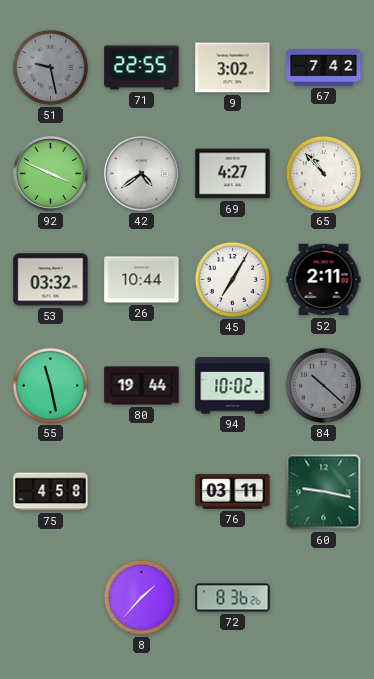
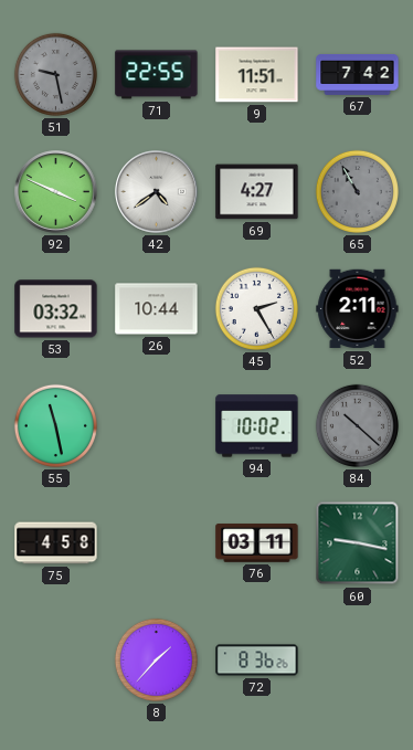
9: 3:02 -> 11:51
65: 10:53 -> 10:55
65 dial: white -> grey
45: 7:05 -> 2:25
80: 19:44 -> none
